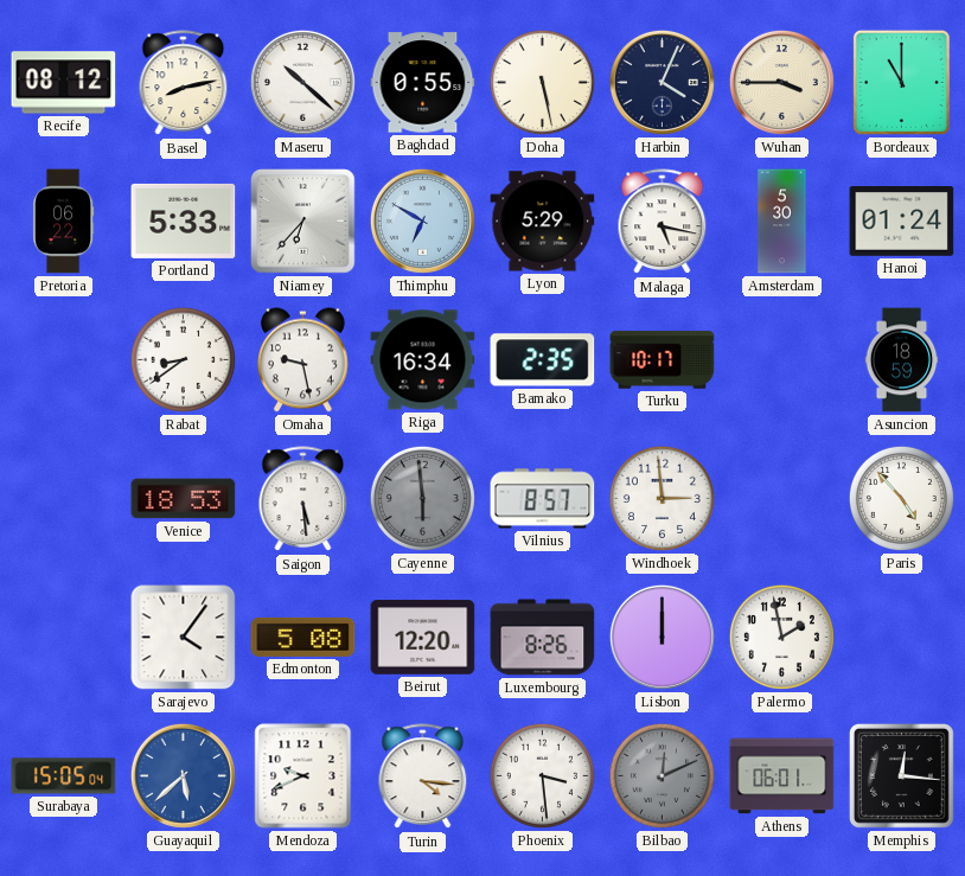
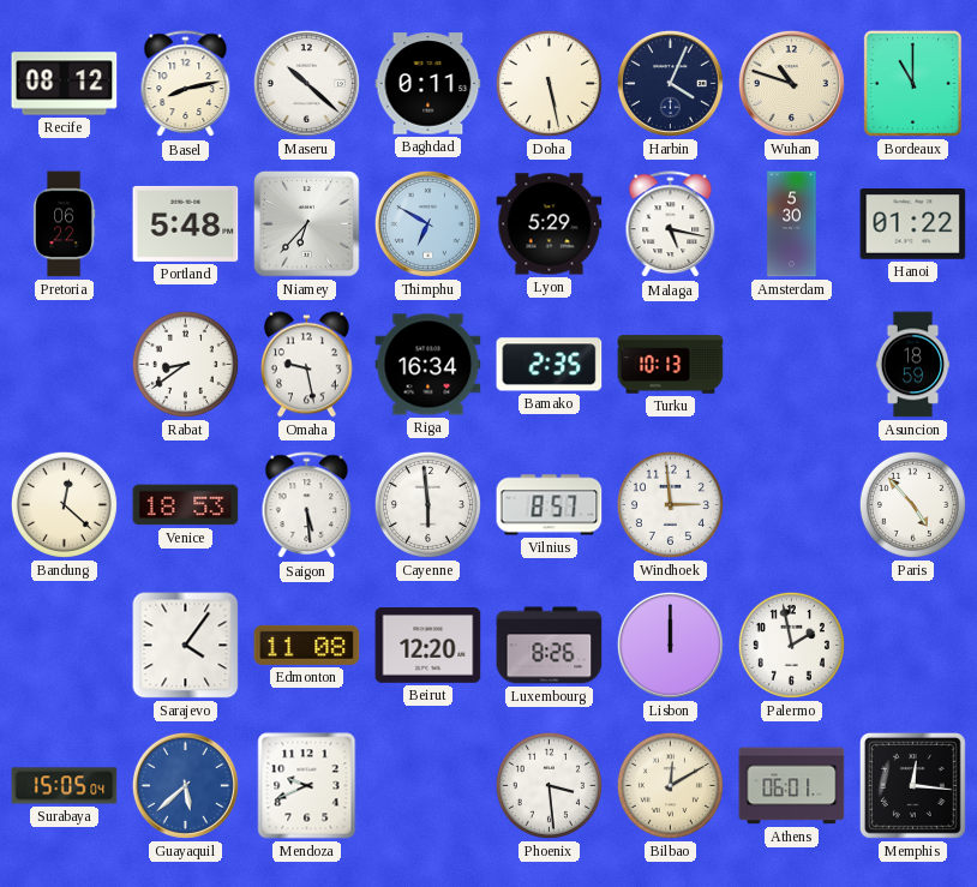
Baghdad: 0:55 -> 0:11
Wuhan: 3:45 -> 10:48
Portland: 5:33 -> 5:48
Hanoi: 01:24 -> 01:22
Turku: 10:17 -> 10:13
Bandung: none -> 12:22
Cayenne dial: grey -> white
Edmonton: 5:08 -> 11:08
Turin: 4:16 -> none
Bilbao: 12:11 -> 12:10
Bilbao dial: grey -> cream
